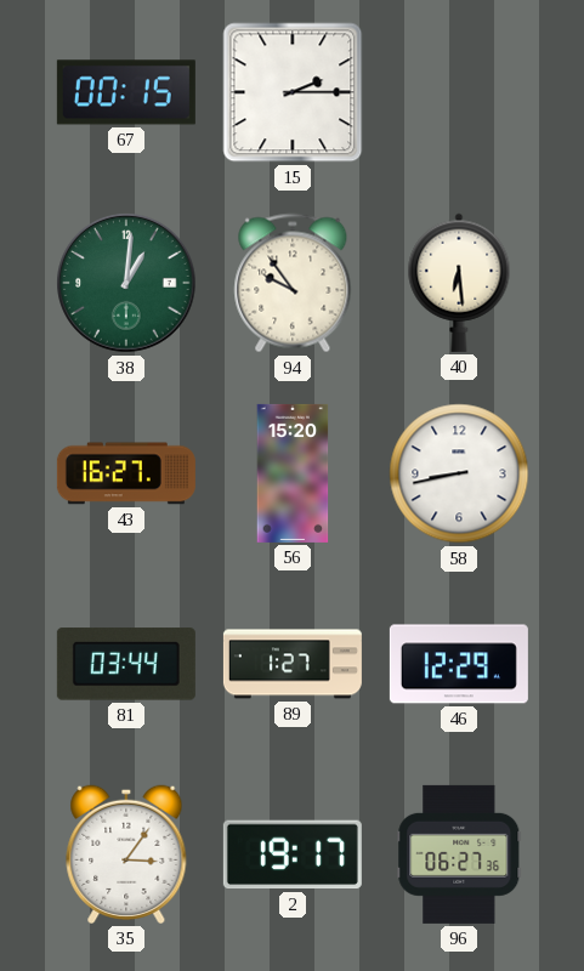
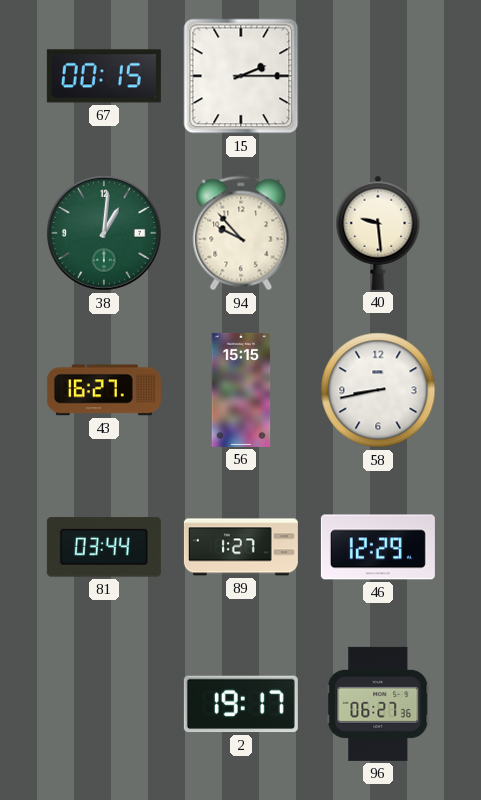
94: 9:54 -> 9:53
40: 6:29 -> 9:29
56: 15:20 -> 15:15
35: 3:06 -> none
